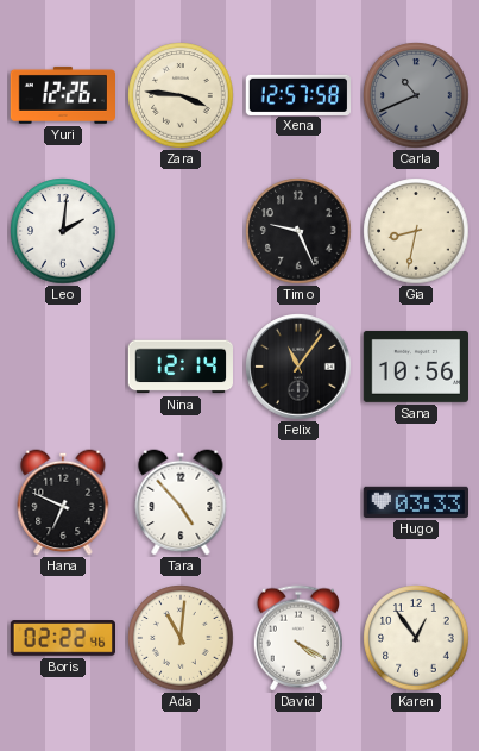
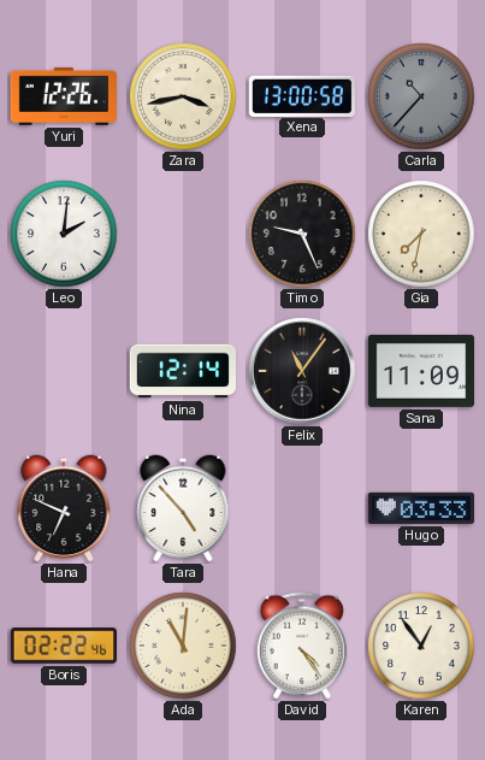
Zara: 3:46 -> 3:43
Xena: 12:57 -> 13:00
Carla: 10:41 -> 10:37
Gia: 8:32 -> 7:32
Sana: 10:56 -> 11:09
David: 4:20 -> 4:24
